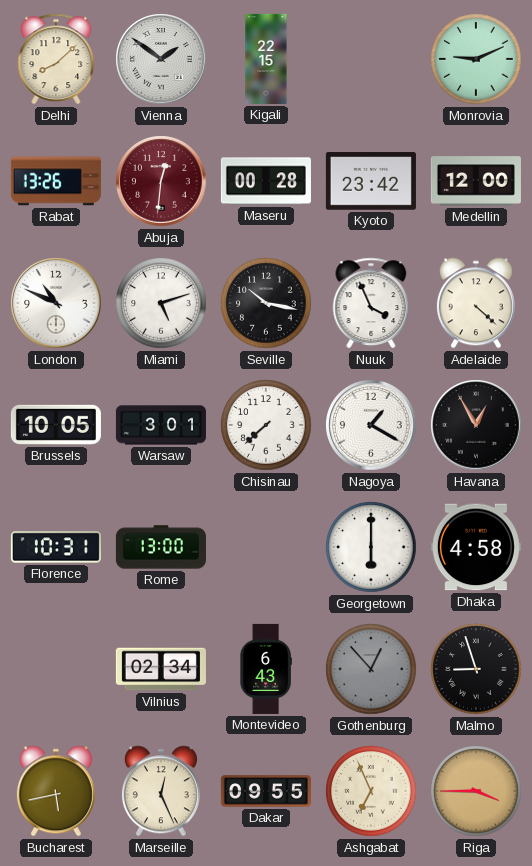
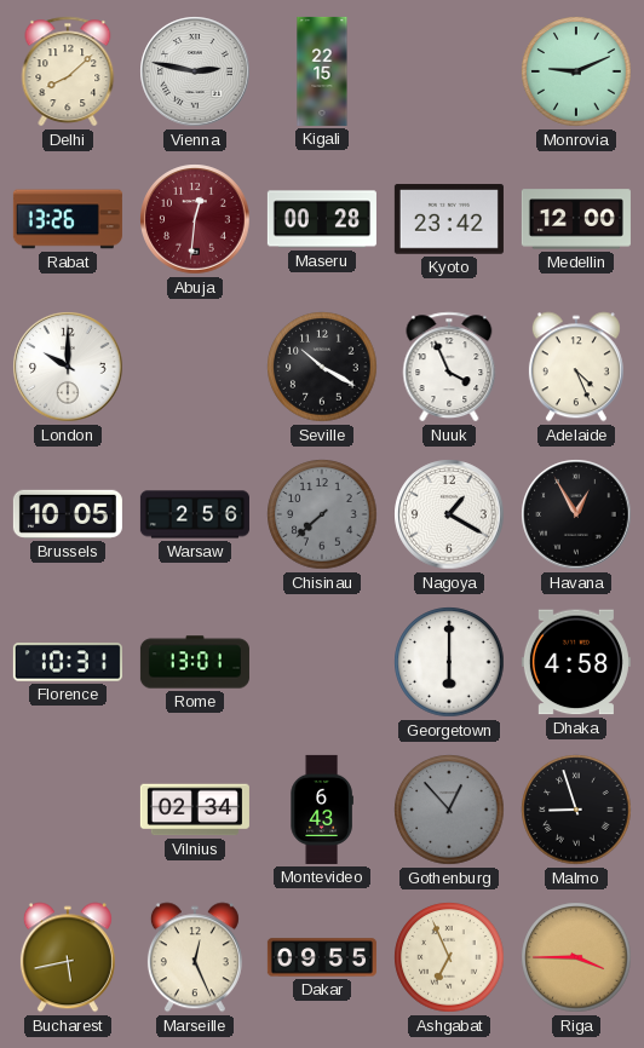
Vienna: 1:51 -> 2:47
London: 10:49 -> 10:00
Miami: 5:12 -> none
Seville: 10:17 -> 10:20
Adelaide: 4:22 -> 4:26
Warsaw: 3:01 -> 2:56
Chisinau dial: white -> grey
Rome: 13:00 -> 13:01
